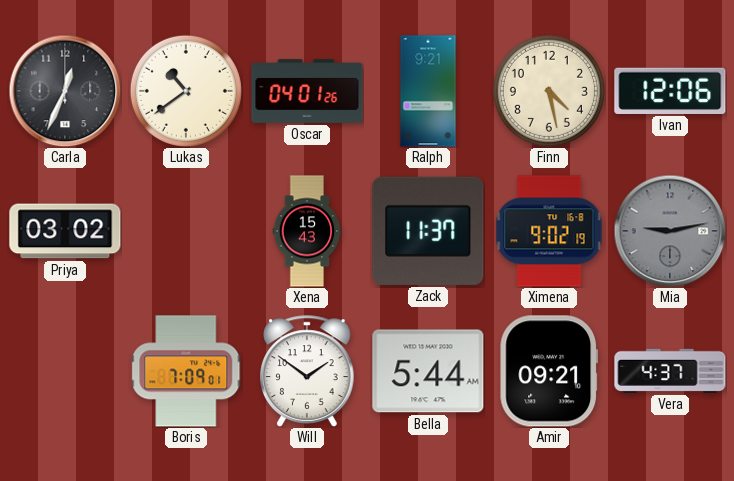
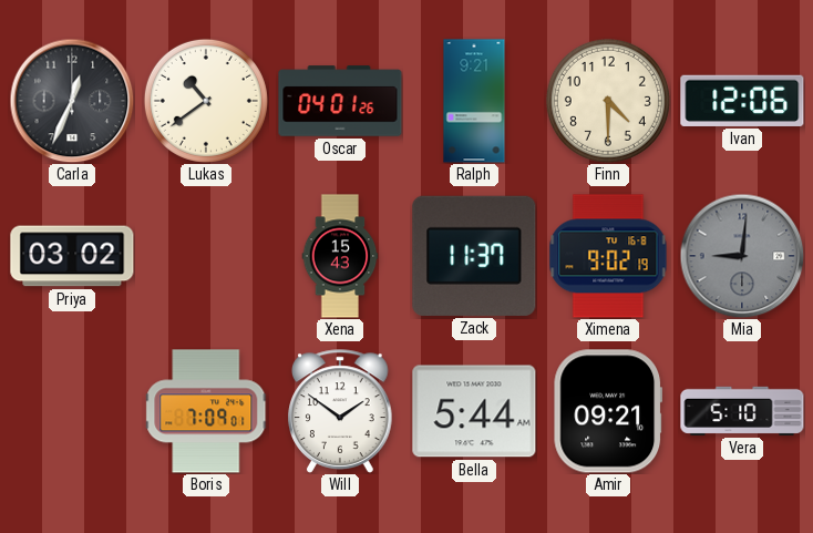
Finn: 4:28 -> 4:30
Mia: 9:13 -> 9:01
Vera: 4:37 -> 5:10
